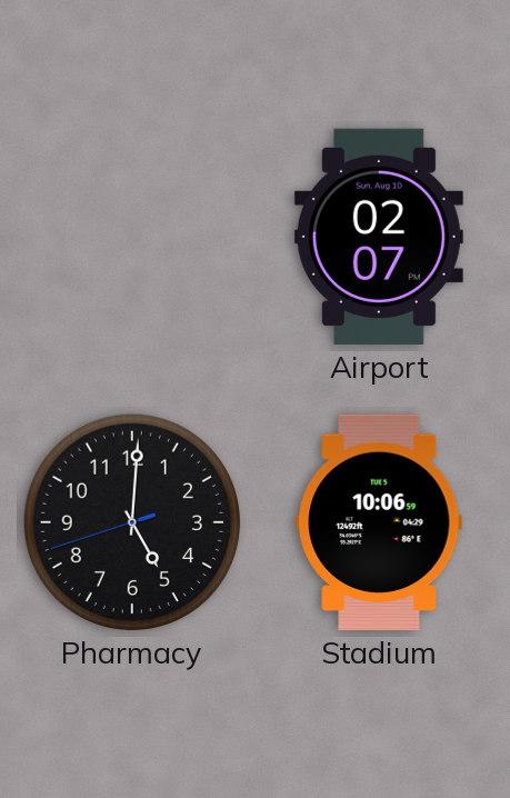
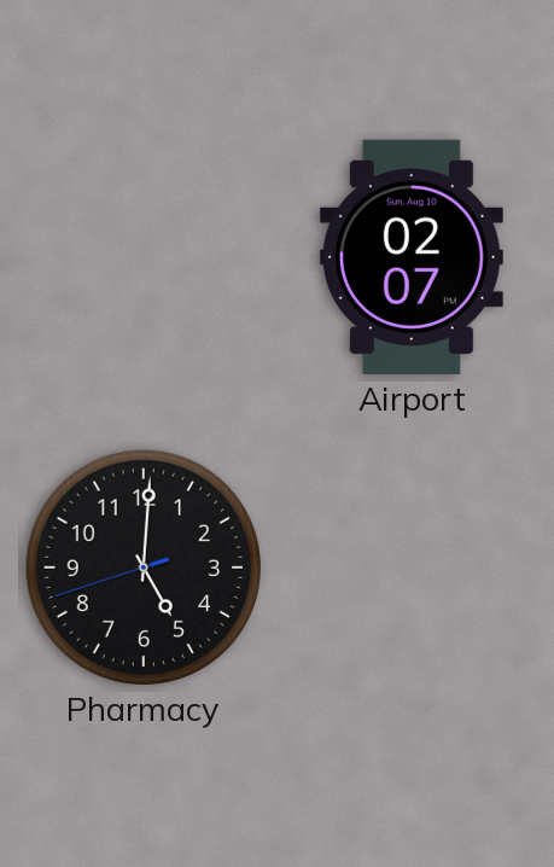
Stadium: 10:06 -> none
